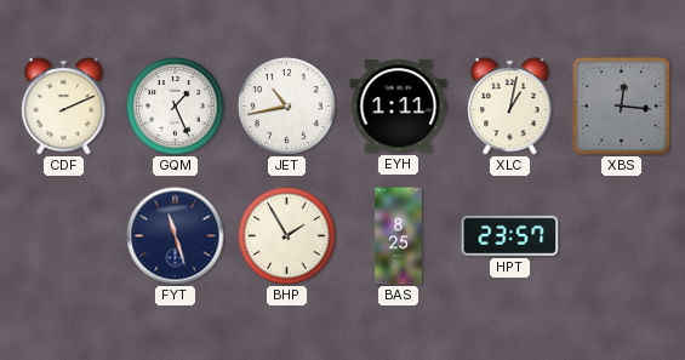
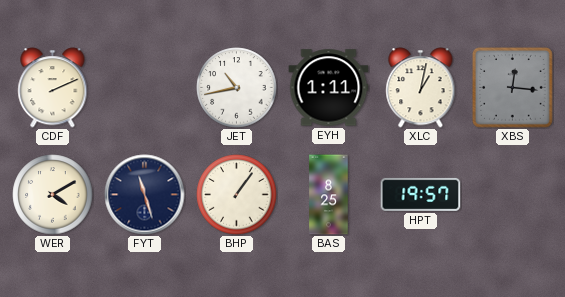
GQM: 1:26 -> none
WER: none -> 4:10
BHP: 1:55 -> 1:06
HPT: 23:57 -> 19:57
